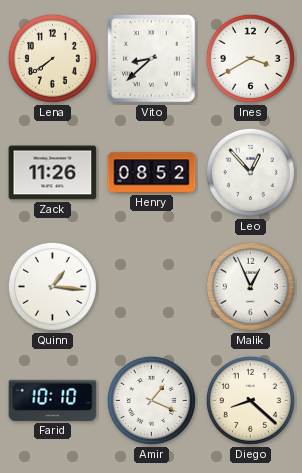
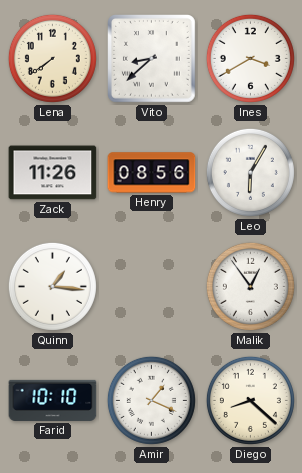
Henry: 08:52 -> 08:56
Leo: 12:53 -> 6:05
Malik: 12:56 -> 12:54
